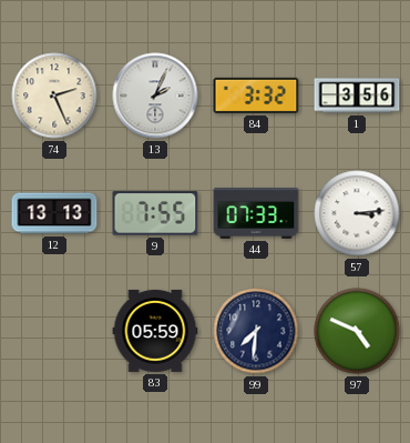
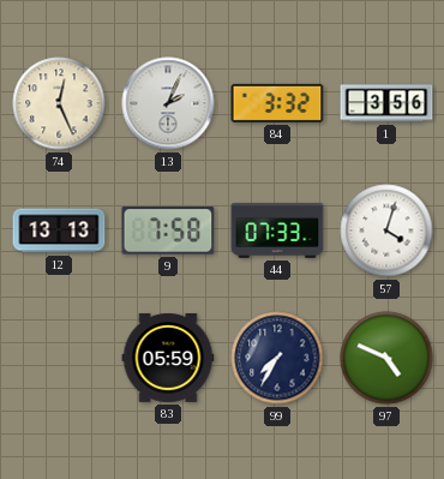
74: 2:26 -> 12:26
9: 7:55 -> 7:58
57: 3:14 -> 4:03
99: 7:31 -> 7:35
